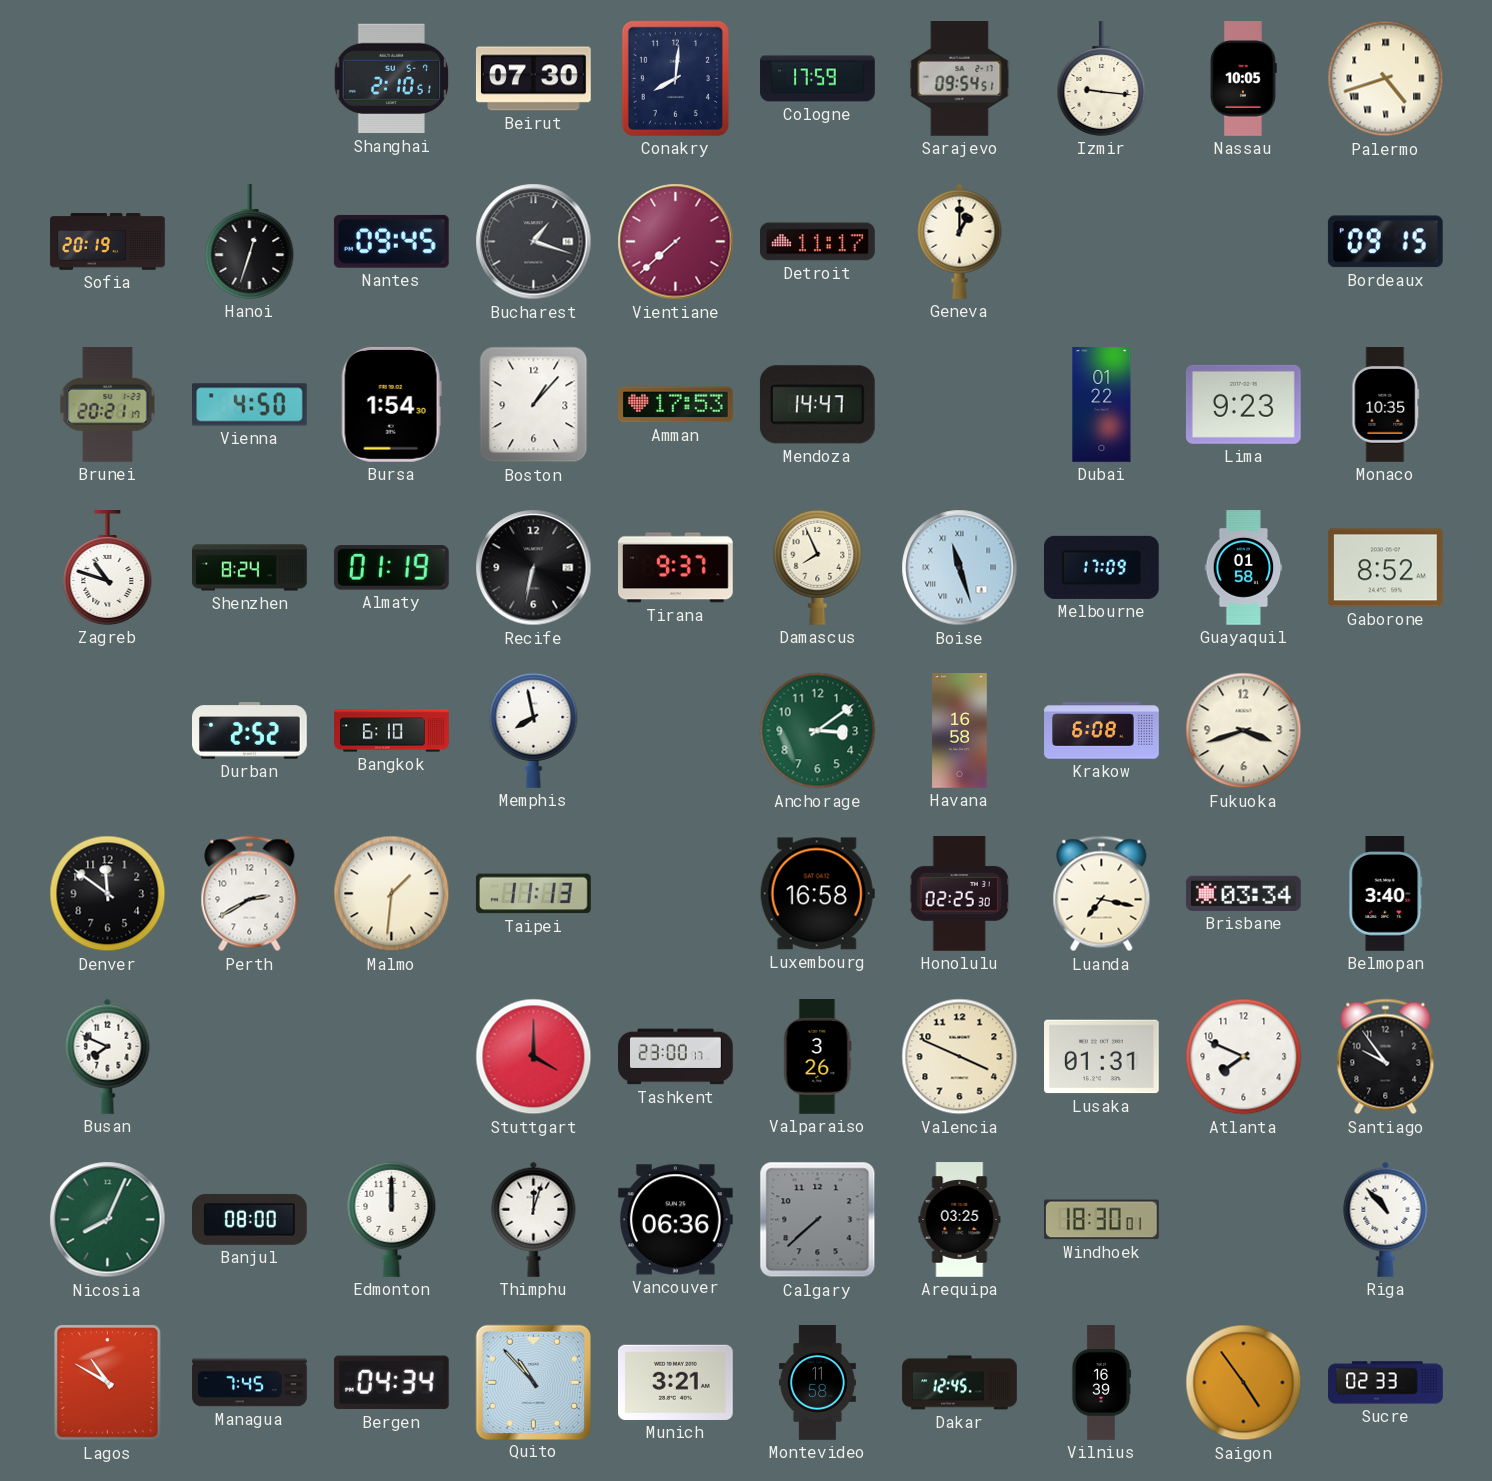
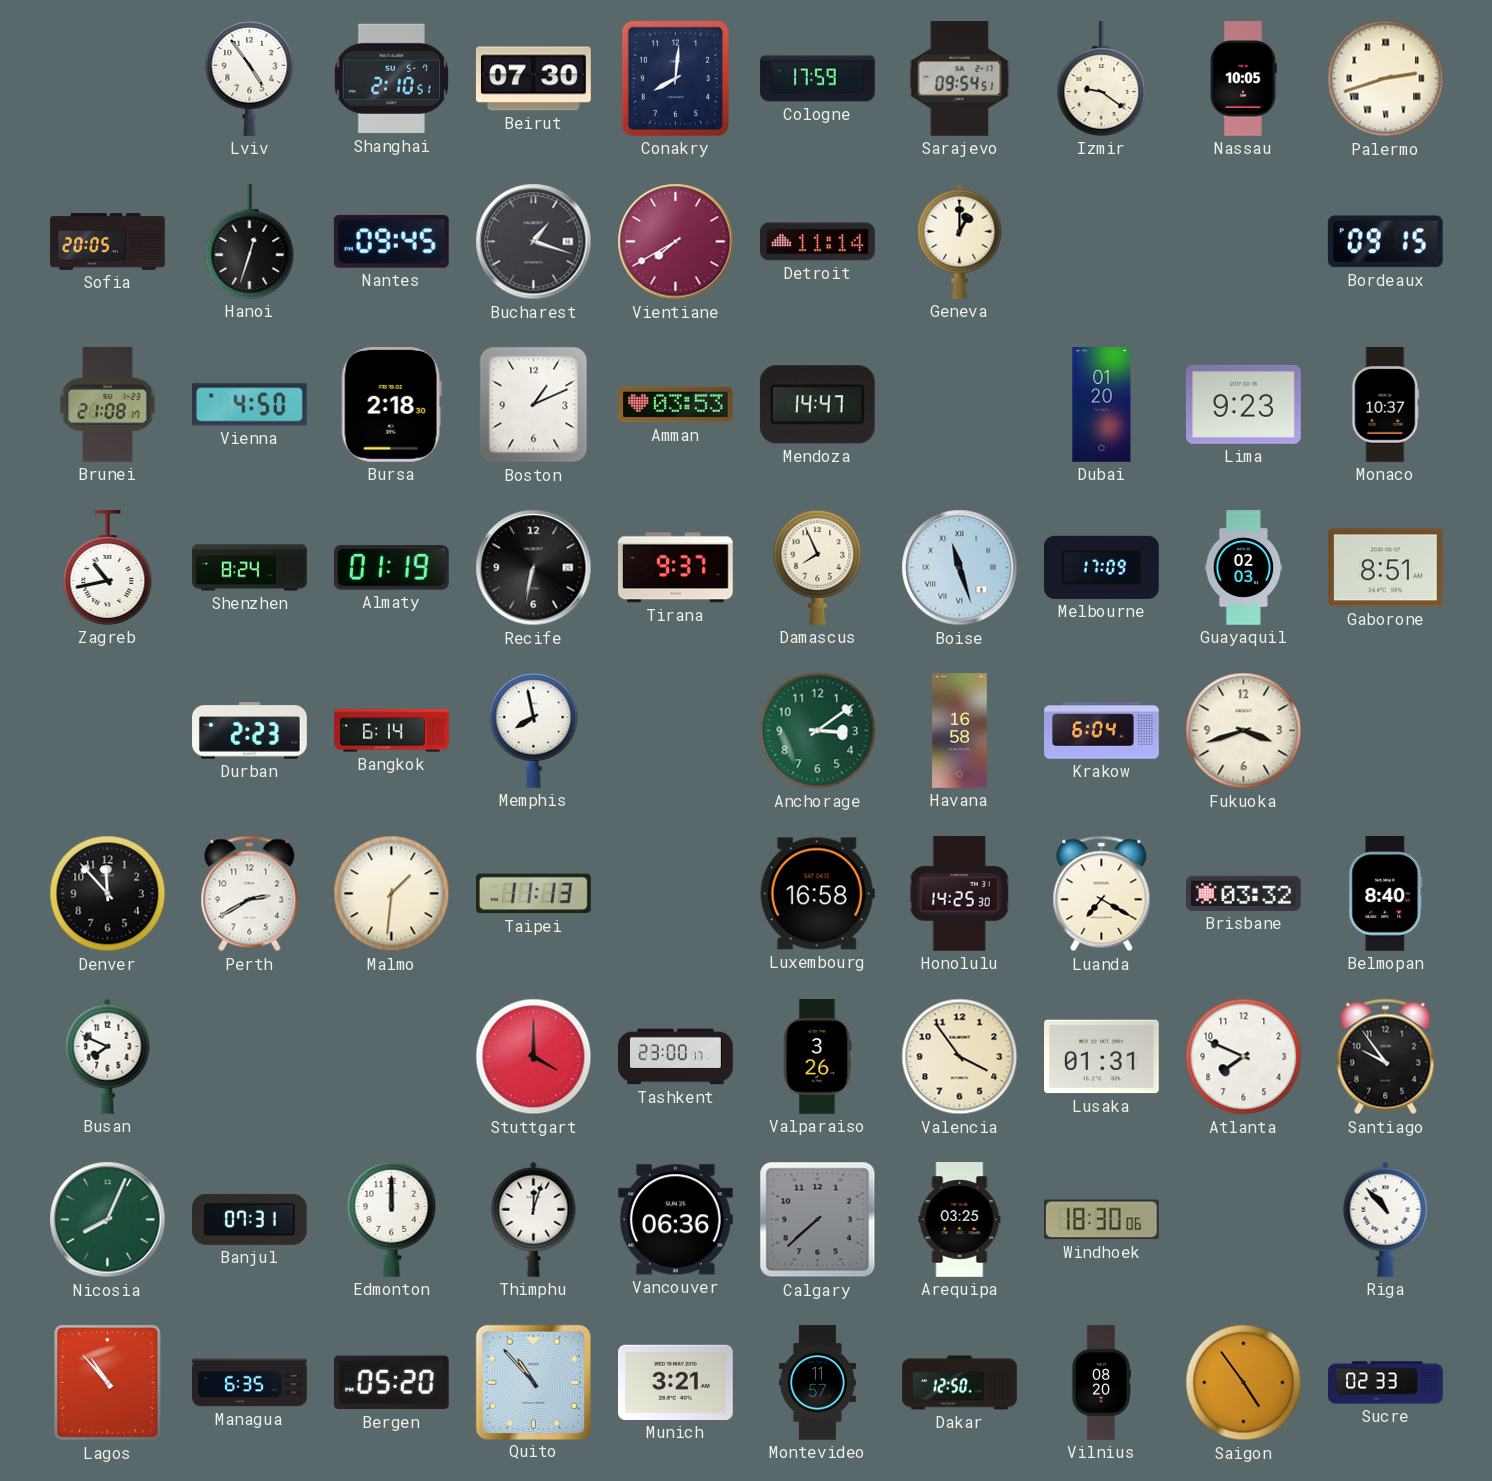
Lviv: none -> 4:54
Izmir: 9:16 -> 9:21
Palermo: 4:42 -> 2:42
Sofia: 20:19 -> 20:05
Vientiane: 7:38 -> 7:40
Detroit: 11:17 -> 11:14
Brunei: 20:21 -> 21:08
Bursa: 1:54 -> 2:18
Boston: 1:07 -> 1:11
Amman: 17:53 -> 03:53
Dubai: 01:22 -> 01:20
Monaco: 10:35 -> 10:37
Zagreb: 10:48 -> 10:43
Guayaquil: 01:58 -> 02:03
Gaborone: 8:52 -> 8:51
Durban: 2:52 -> 2:23
Bangkok: 6:10 -> 6:14
Krakow: 6:08 -> 6:04
Denver: 11:51 -> 11:53
Honolulu: 02:25 -> 14:25
Luanda: 7:17 -> 7:20
Brisbane: 03:34 -> 03:32
Belmopan: 3:40 -> 8:40
Valencia: 3:49 -> 3:54
Banjul: 08:00 -> 07:31
Windhoek: 18:30:01 -> 18:30:06
Lagos: 10:50 -> 10:53
Managua: 7:45 -> 6:35
Bergen: 04:34 -> 05:20
Montevideo: 11:58 -> 11:57
Dakar: 12:45 -> 12:50
Vilnius: 16:39 -> 08:20
